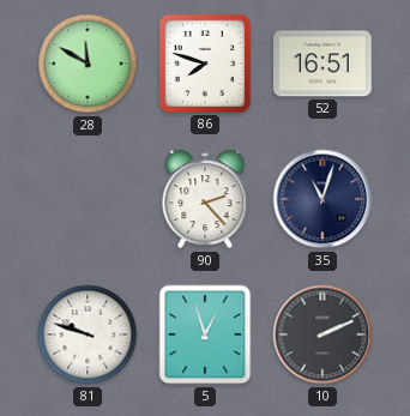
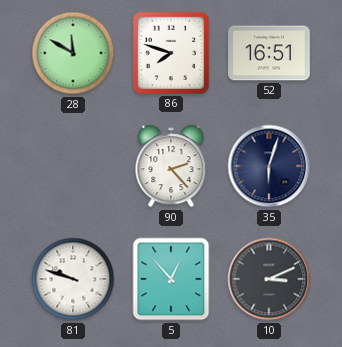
35: 11:03 -> 6:03
5: 12:57 -> 12:53
10: 2:11 -> 3:11
